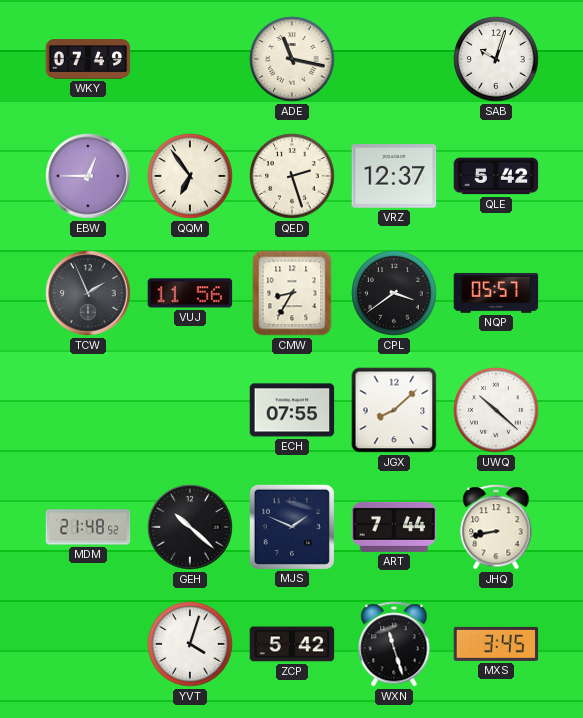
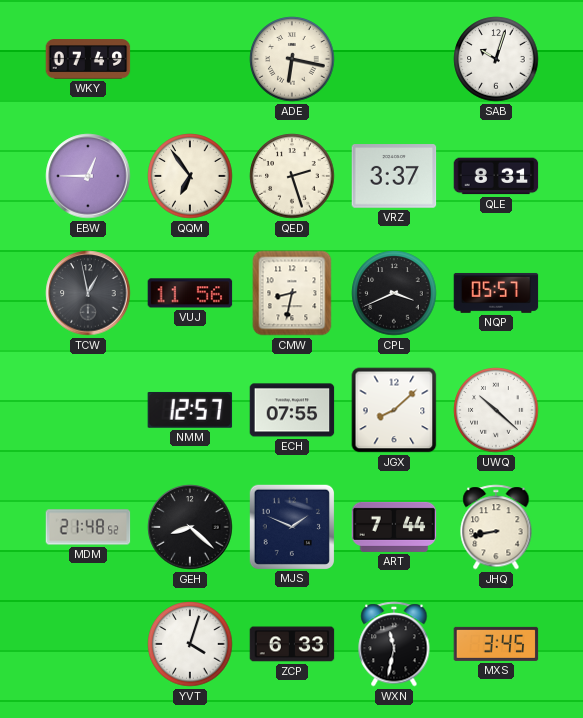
ADE: 11:17 -> 6:17
VRZ: 12:37 -> 3:37
QLE: 5:42 -> 8:31
TCW: 1:56 -> 12:58
CMW: 8:35 -> 8:32
CPL: 3:39 -> 3:41
NMM: none -> 12:57
GEH: 10:22 -> 8:22
ZCP: 5:42 -> 6:33
WXN: 11:27 -> 11:32
